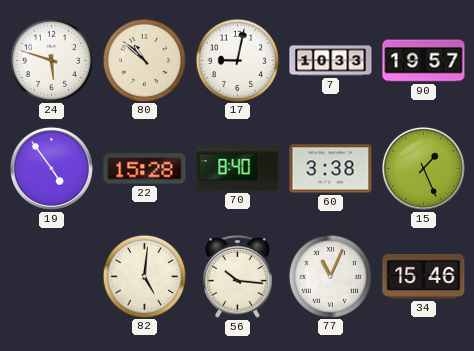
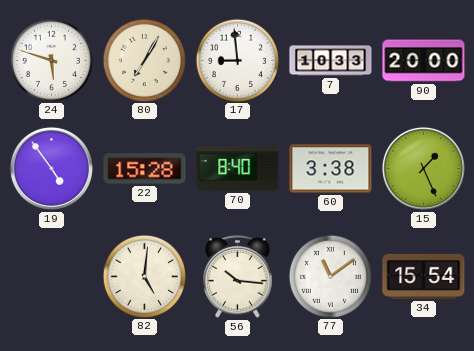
80: 10:52 -> 7:05
17: 9:02 -> 8:59
90: 19:57 -> 20:00
77: 11:04 -> 11:09
34: 15:46 -> 15:54
